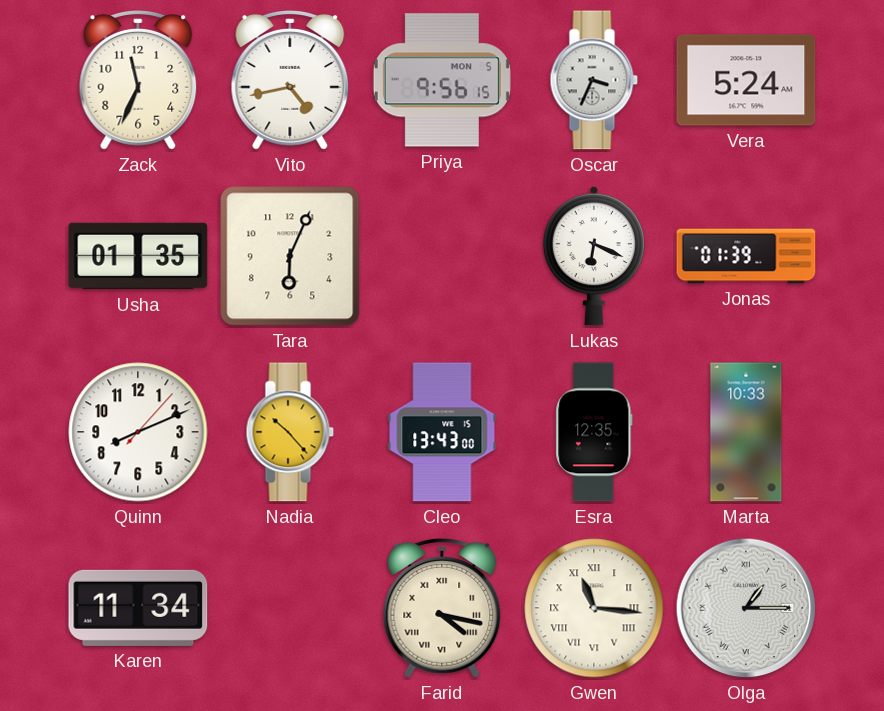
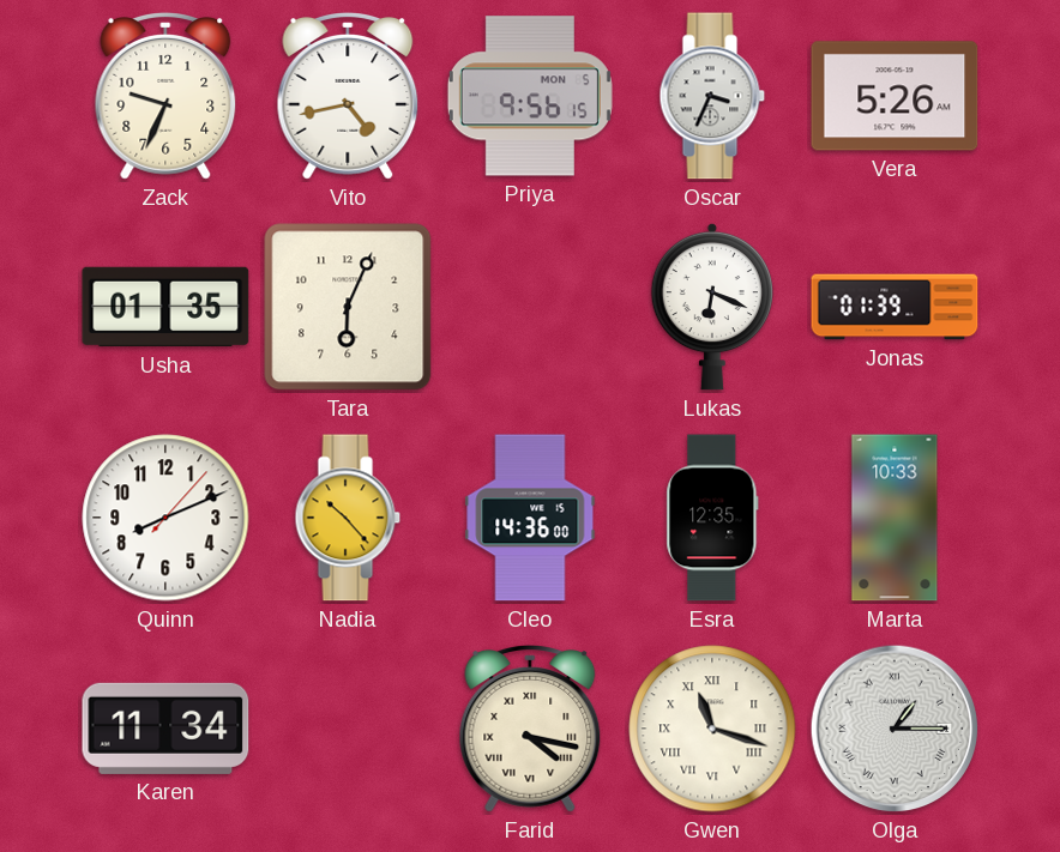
Zack: 11:34 -> 9:34
Vera: 5:24 -> 5:26
Cleo: 13:43 -> 14:36
Gwen: 11:16 -> 11:18
